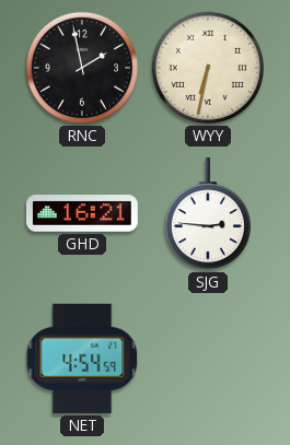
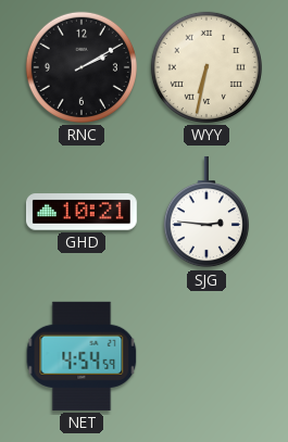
RNC: 1:58 -> 2:10
GHD: 16:21 -> 10:21
